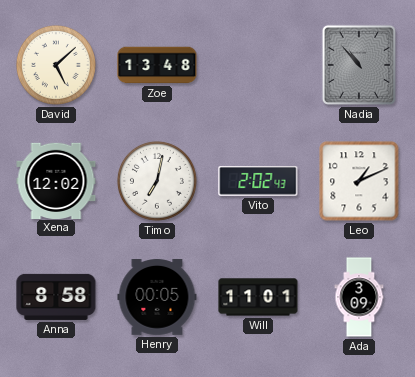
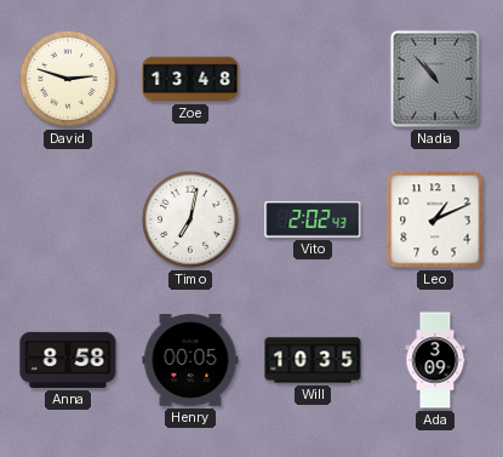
David: 5:08 -> 2:48
Xena: 12:02 -> none
Will: 11:01 -> 10:35
